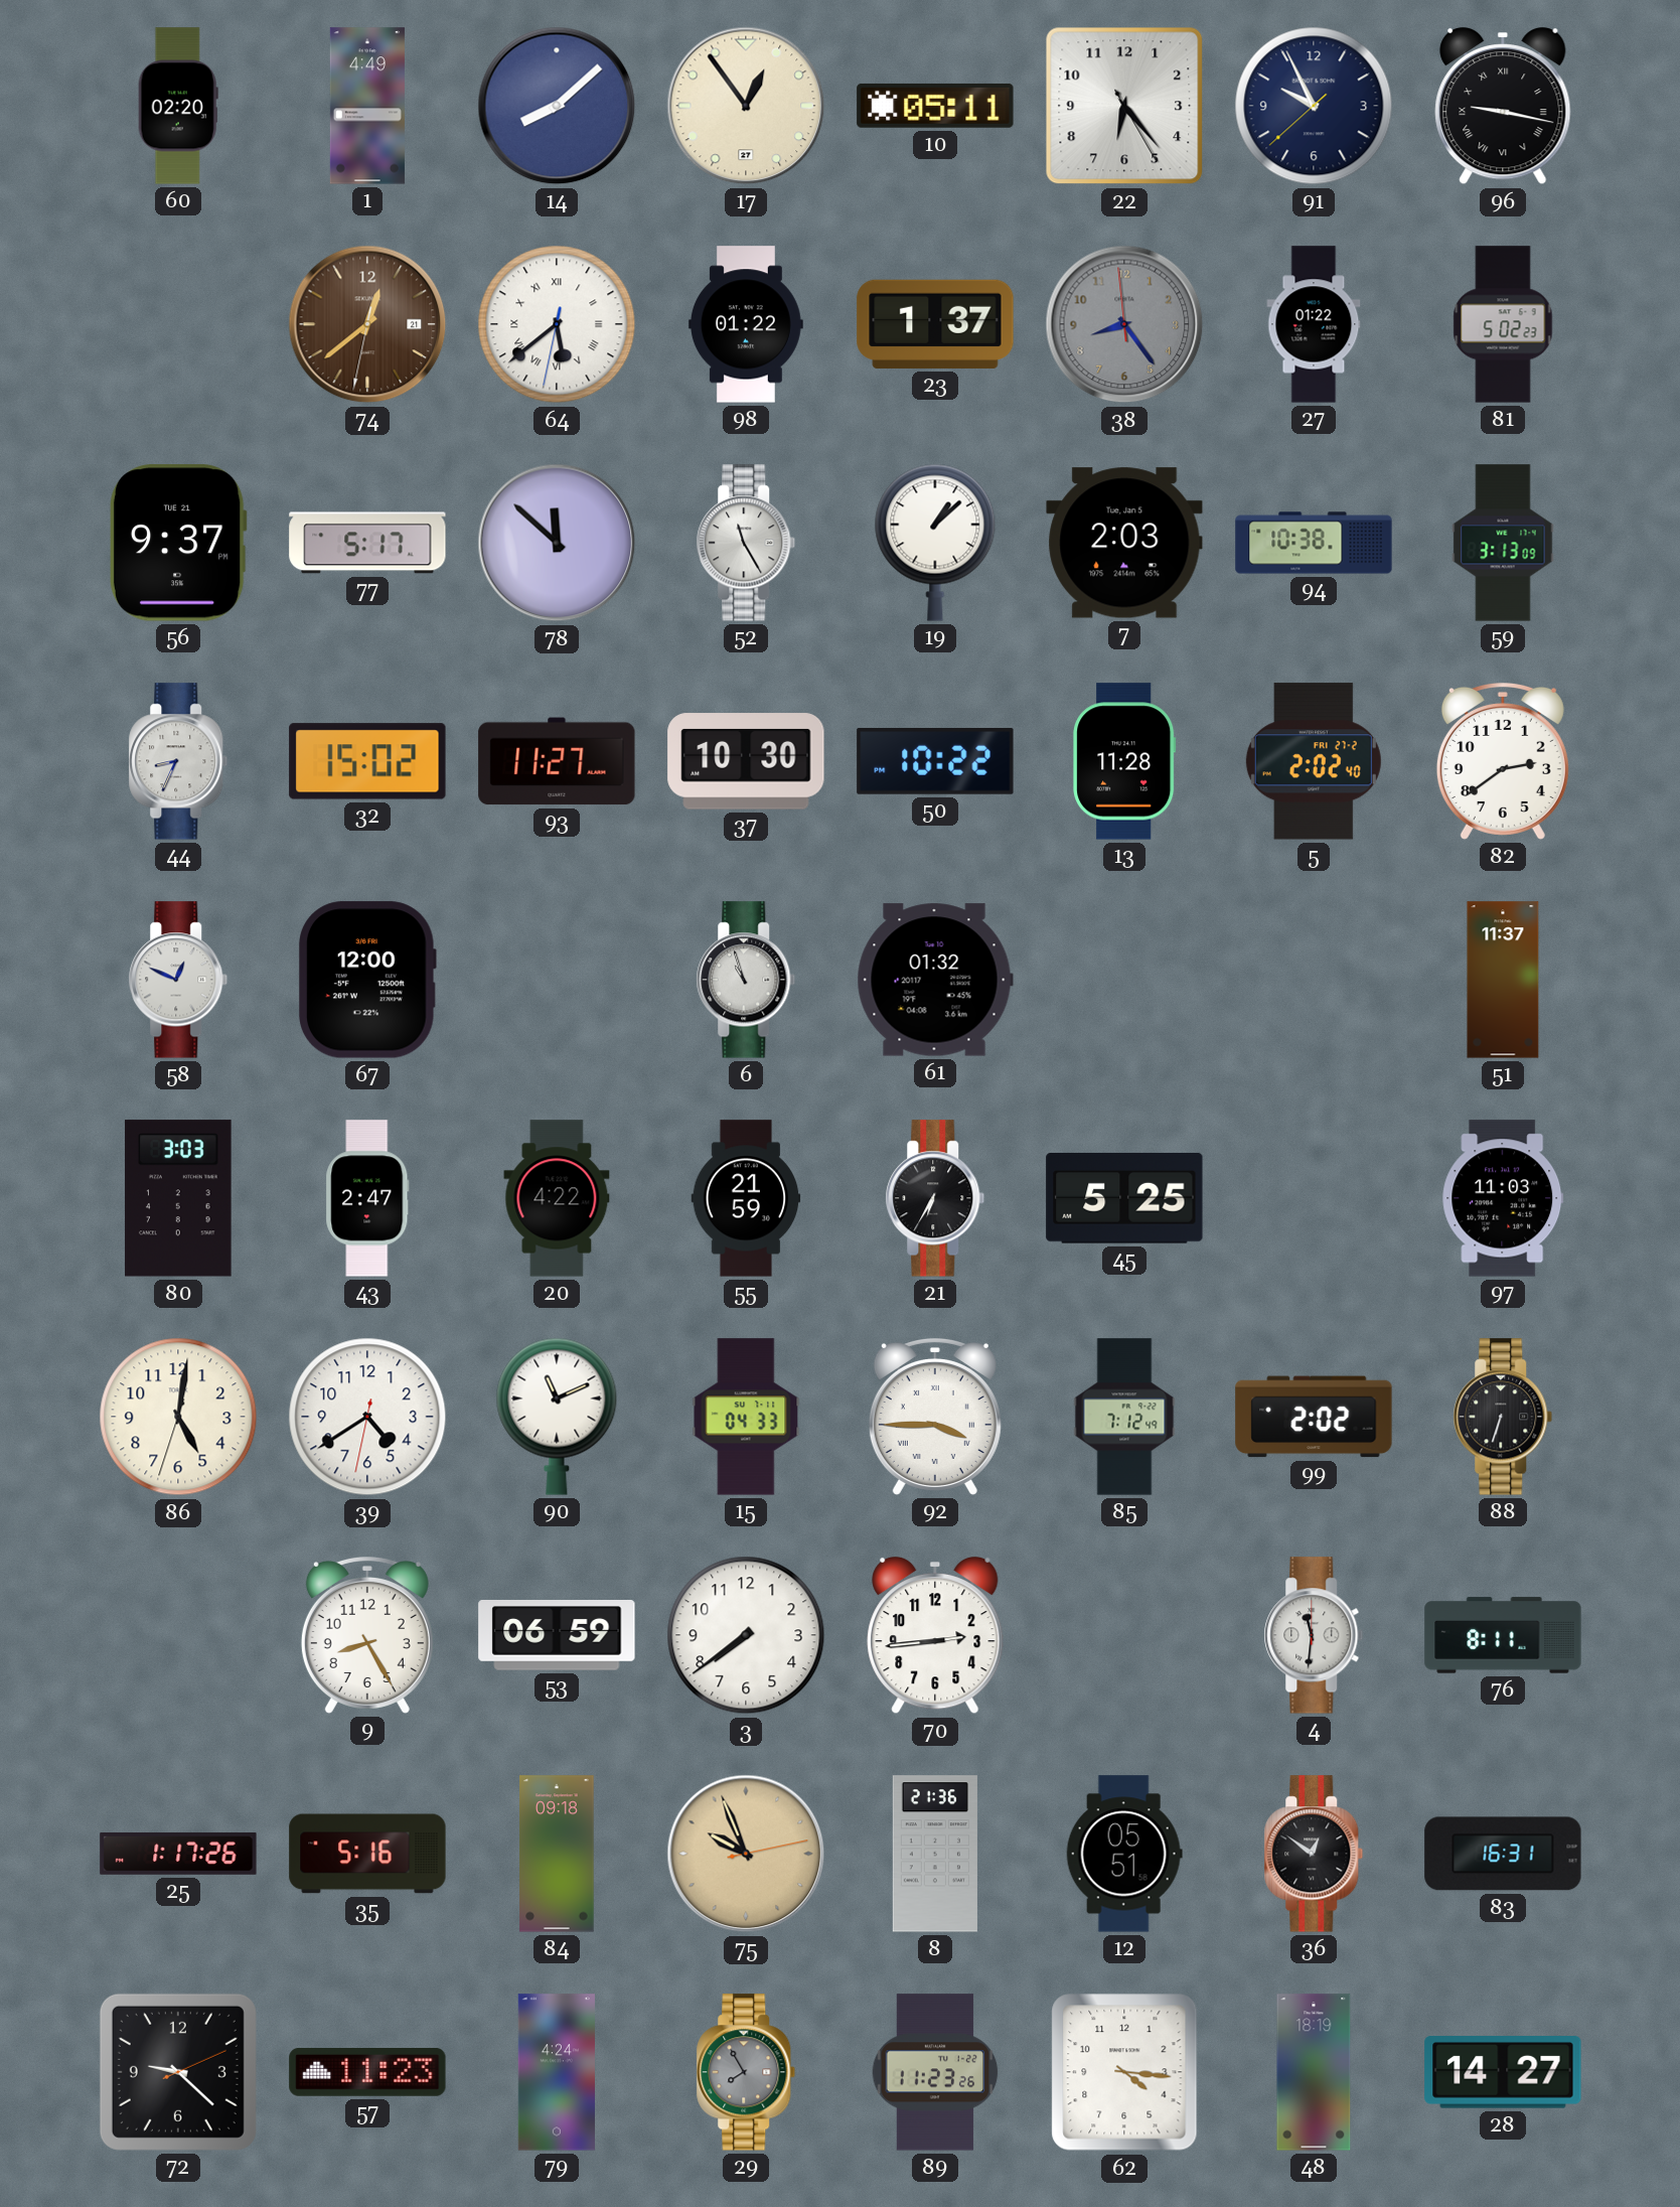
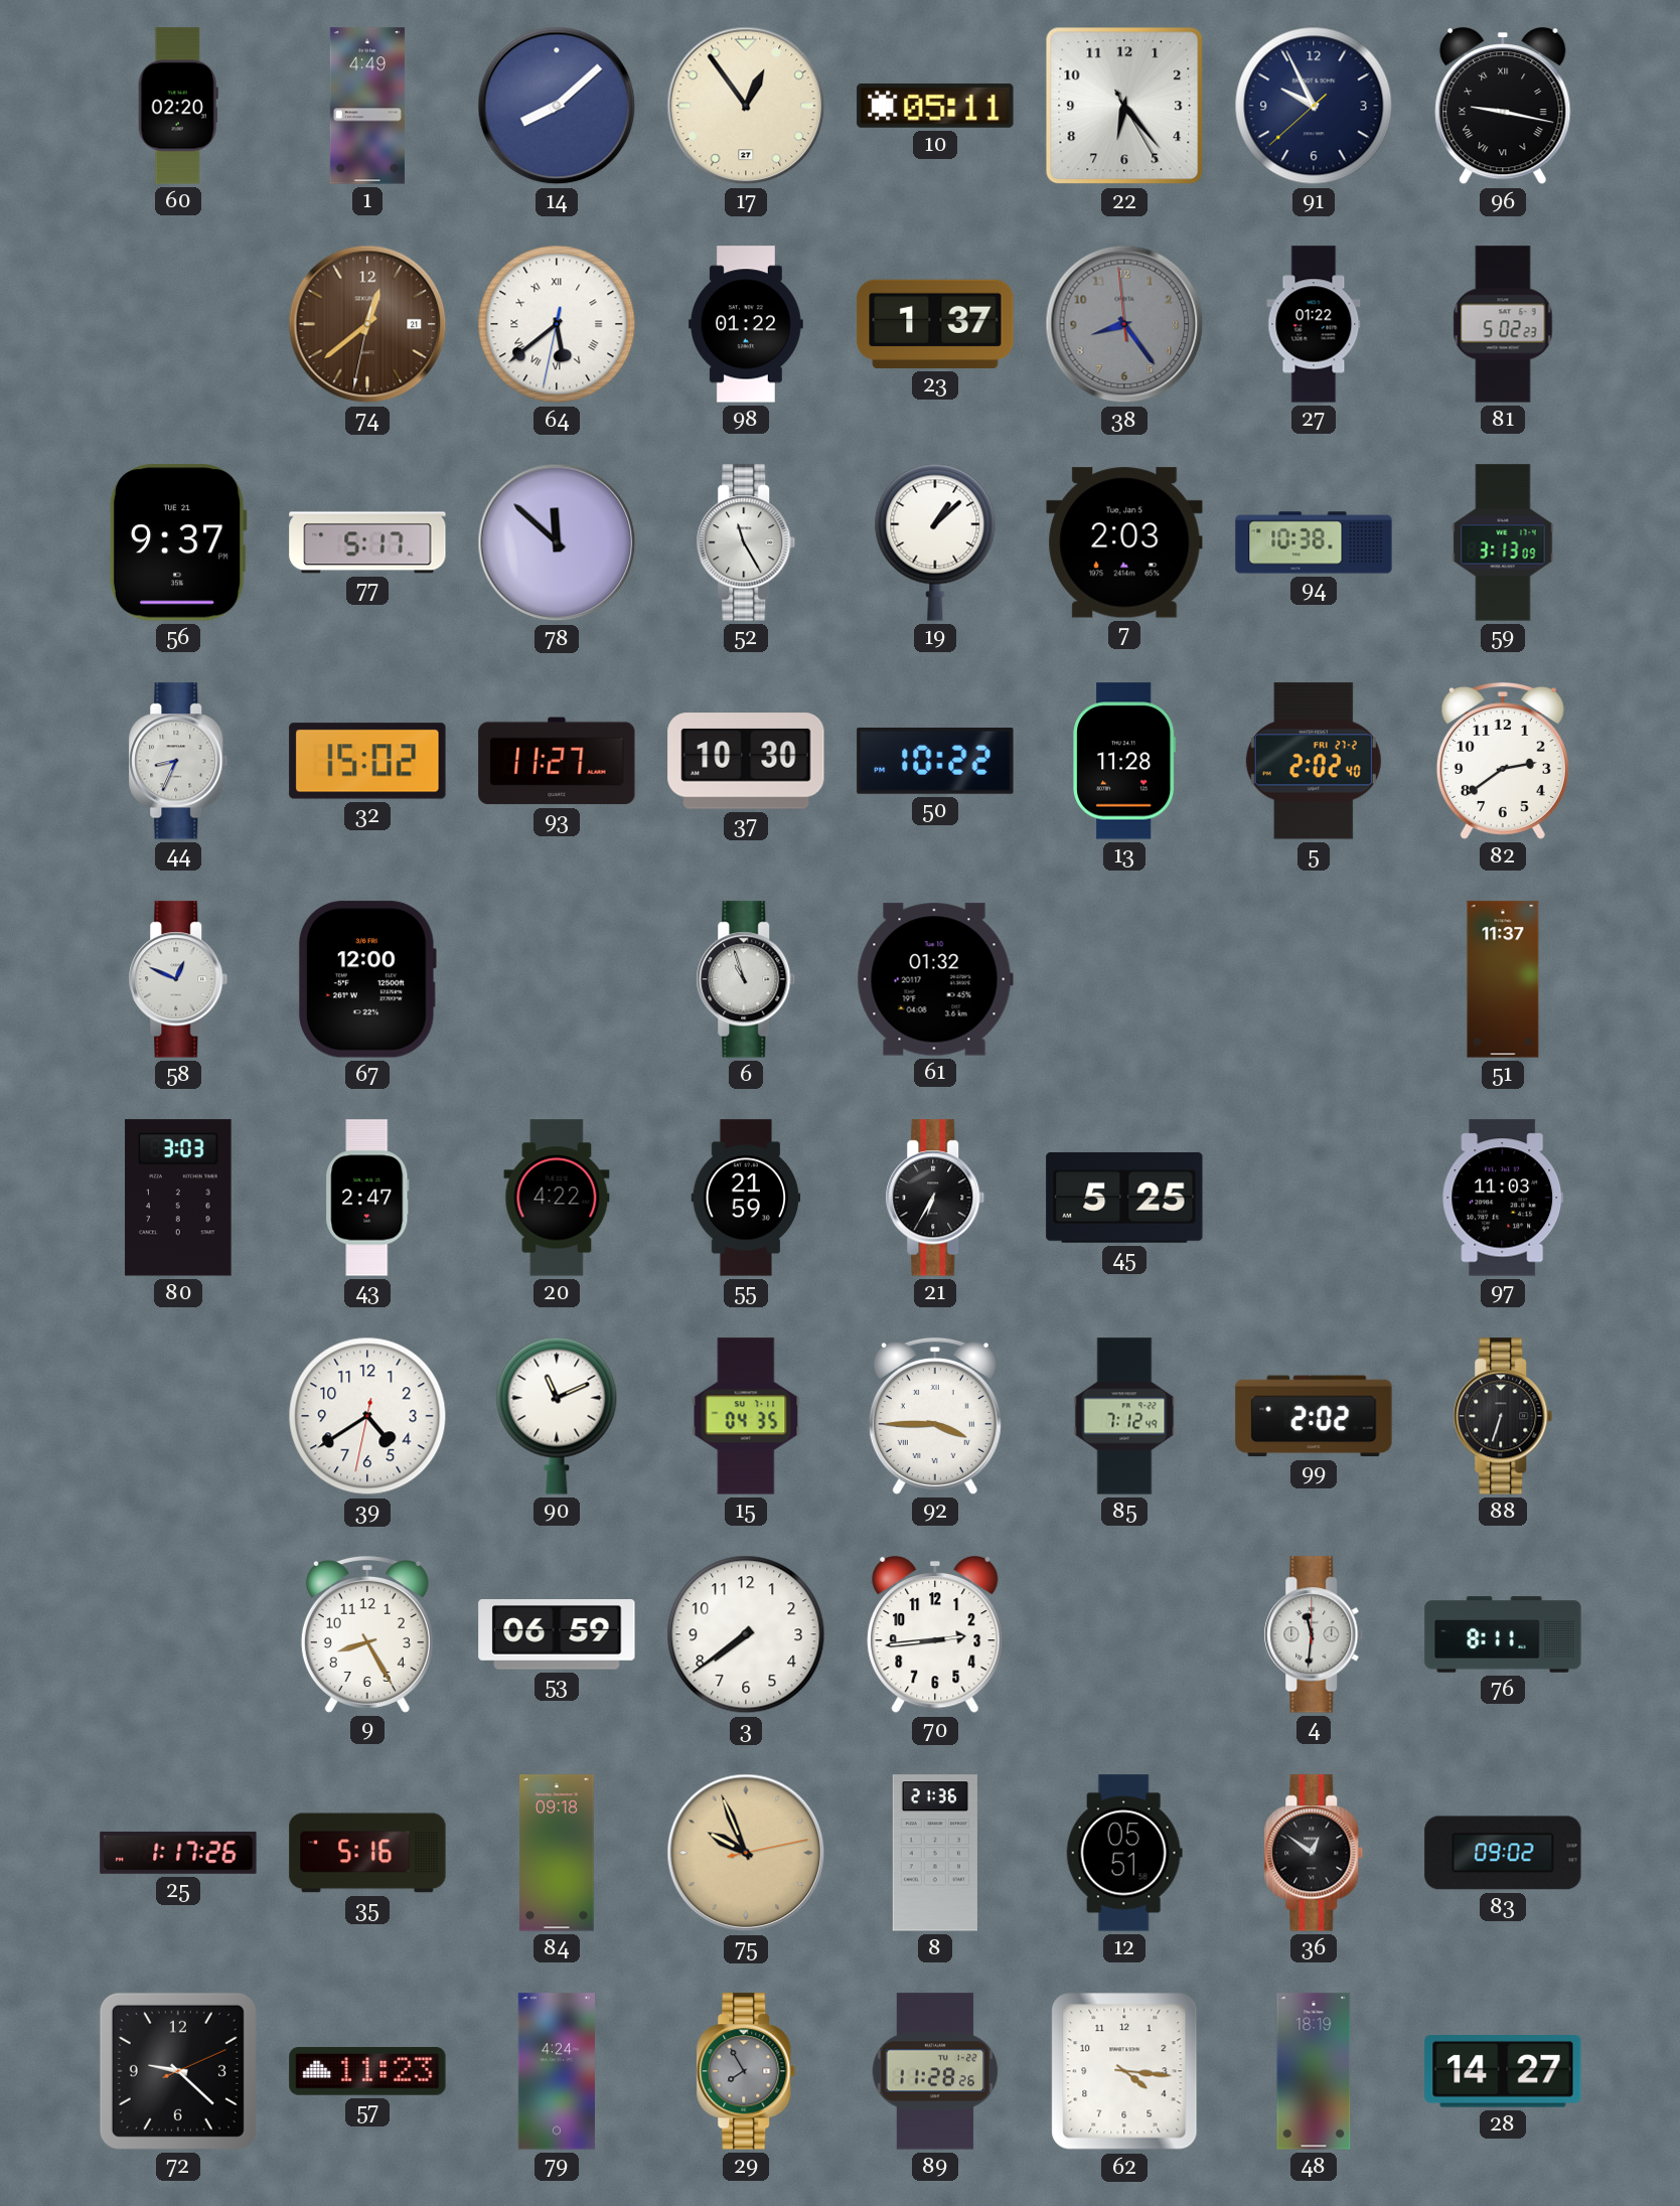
86: 5:01 -> none
15: 04:33 -> 04:35
83: 16:31 -> 09:02
89: 11:23 -> 11:28
